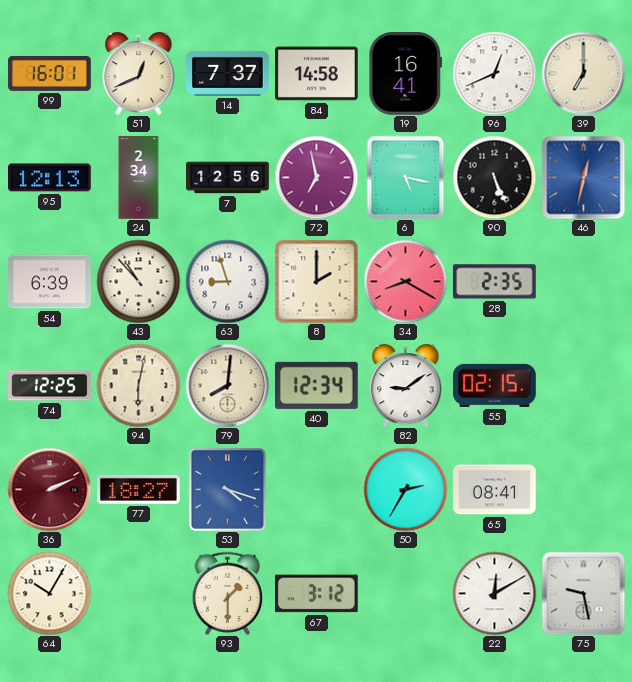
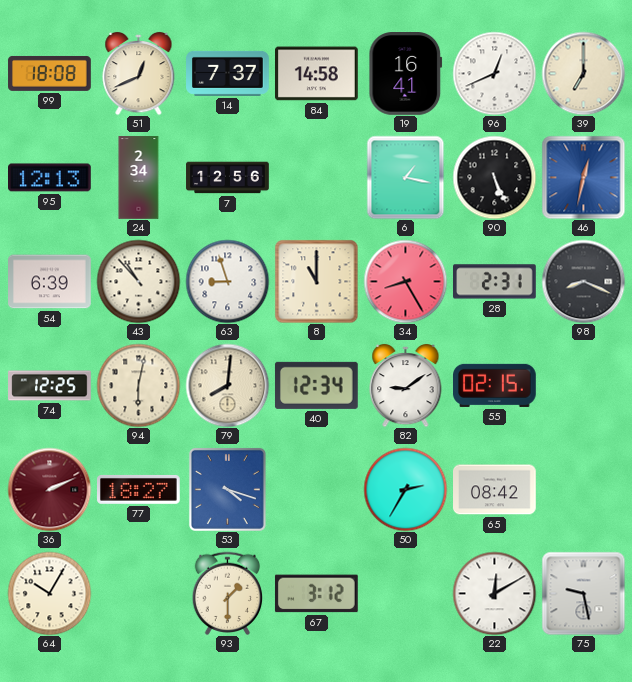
99: 16:01 -> 18:08
72: 6:58 -> none
6: 5:17 -> 1:17
8: 2:00 -> 11:00
34: 8:20 -> 8:25
28: 2:35 -> 2:31
98: none -> 8:19
65: 08:41 -> 08:42
